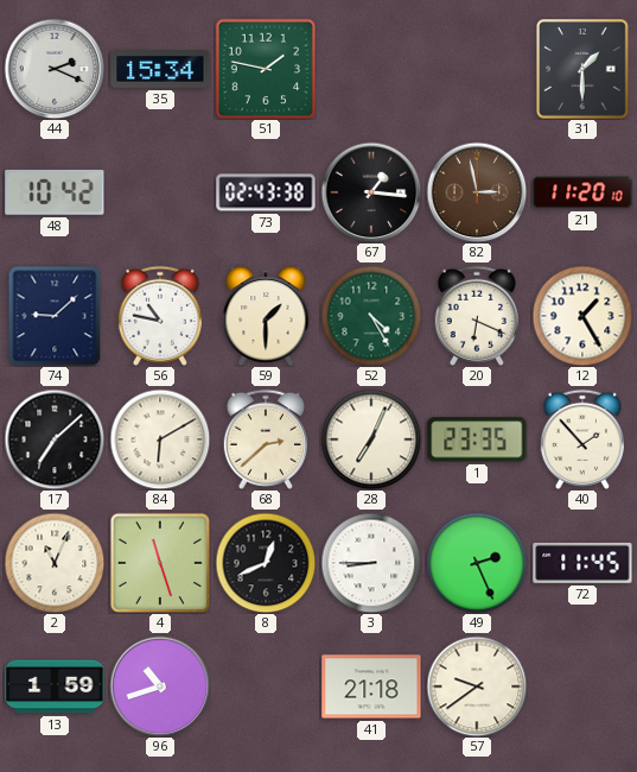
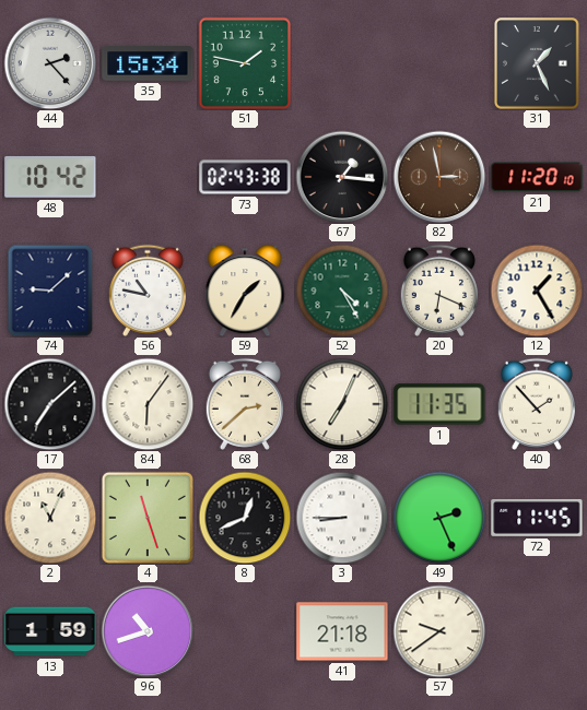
44: 2:19 -> 2:23
31: 1:30 -> 1:26
59: 1:30 -> 1:35
84: 6:10 -> 6:06
1: 23:35 -> 11:35
